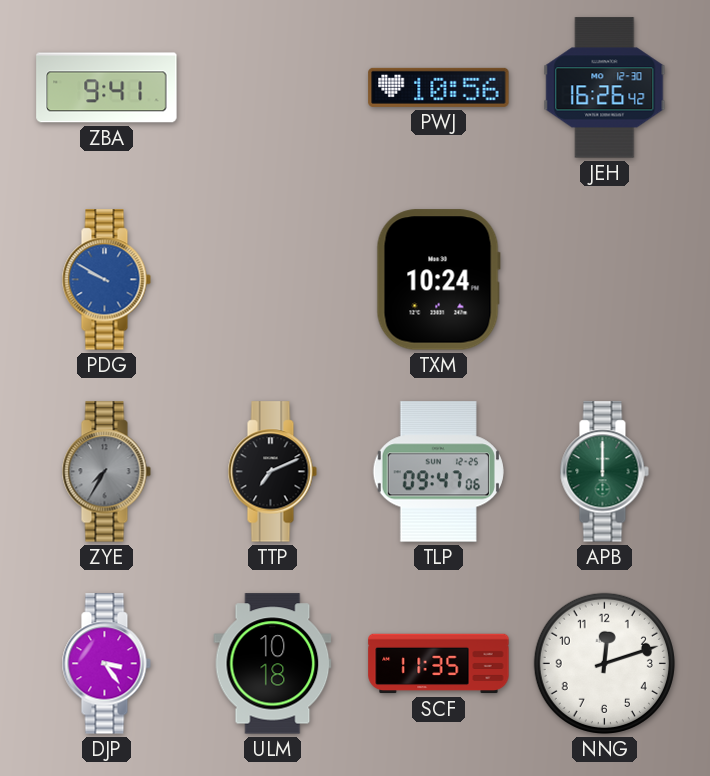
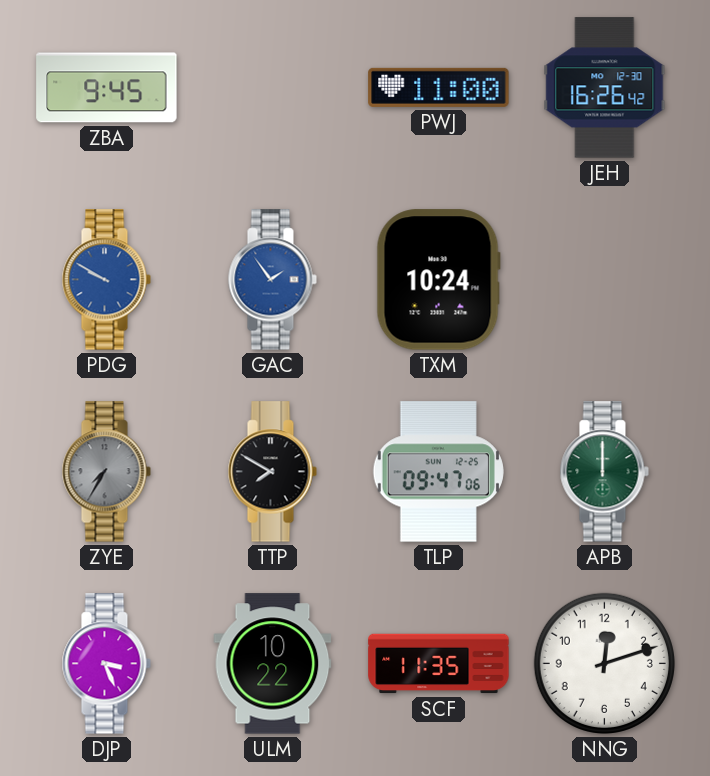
ZBA: 9:41 -> 9:45
PWJ: 10:56 -> 11:00
GAC: none -> 1:54
TTP: 7:11 -> 7:50
DJP: 3:24 -> 3:26
ULM: 10:18 -> 10:22
